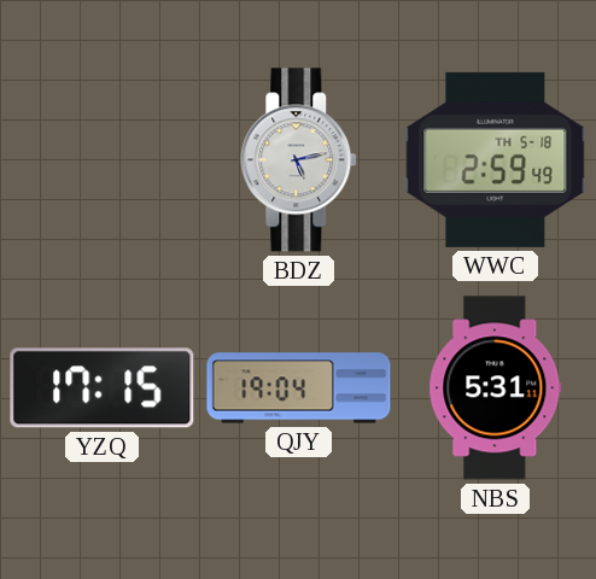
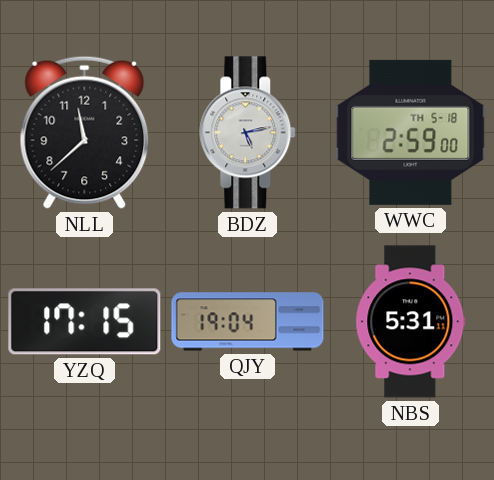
NLL: none -> 11:38
WWC: 2:59:49 -> 2:59:00
